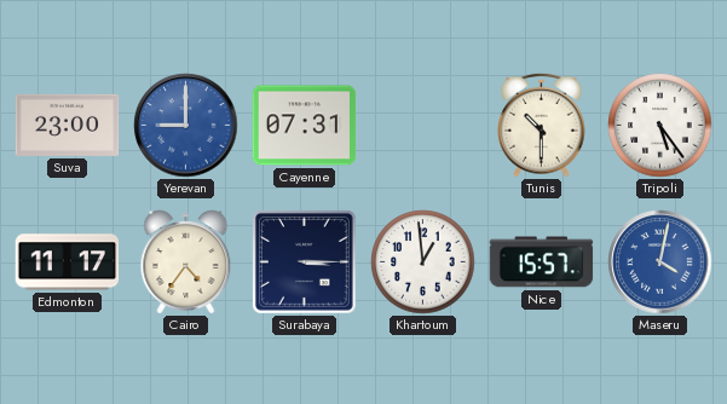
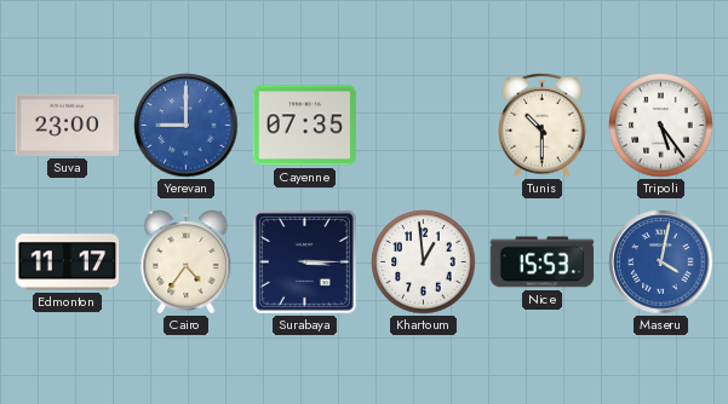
Cayenne: 07:31 -> 07:35
Nice: 15:57 -> 15:53
